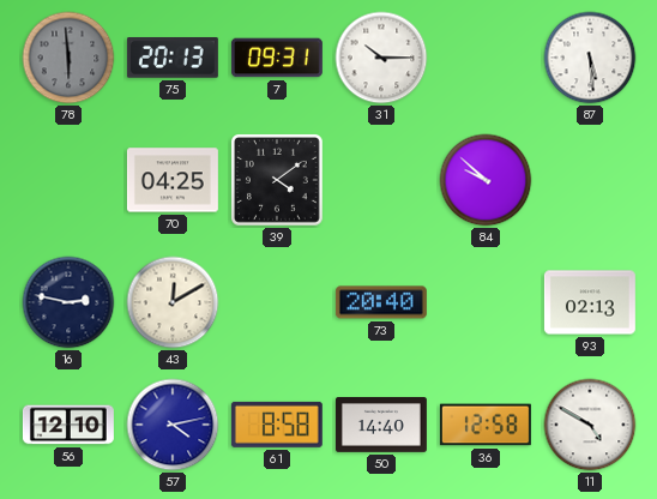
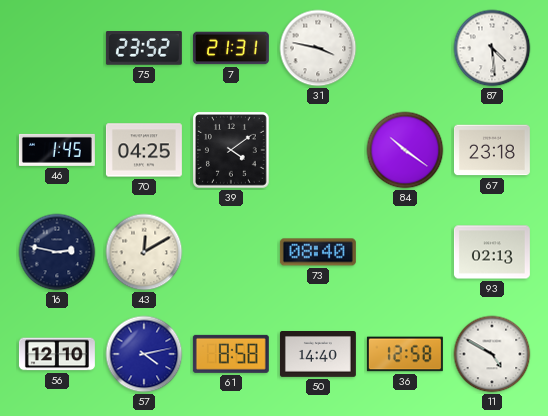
78: 5:59 -> none
75: 20:13 -> 23:52
7: 09:31 -> 21:31
31: 10:15 -> 3:47
87: 5:29 -> 4:29
46: none -> 1:45
84: 9:52 -> 10:21
67: none -> 23:18
73: 20:40 -> 08:40
